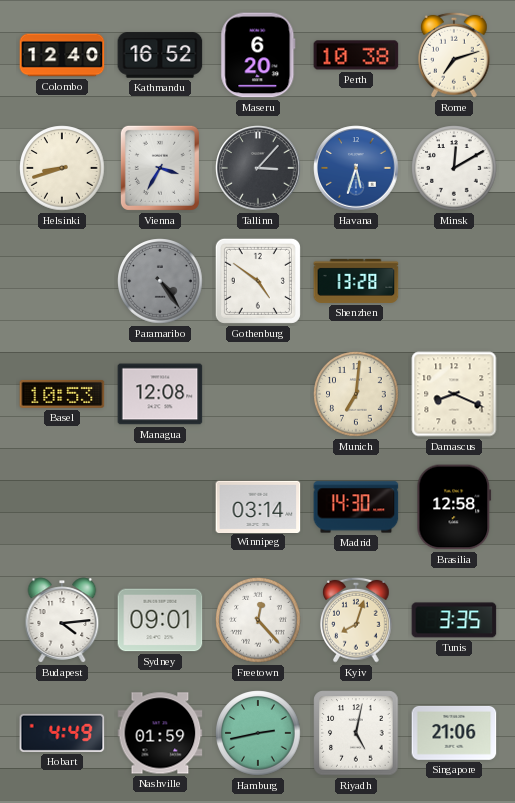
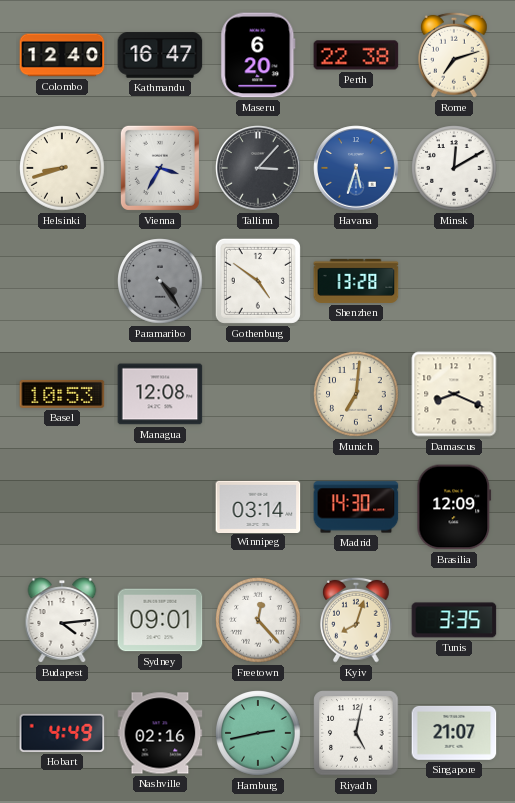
Kathmandu: 16:52 -> 16:47
Perth: 10:38 -> 22:38
Brasilia: 12:58 -> 12:09
Nashville: 01:59 -> 02:16
Singapore: 21:06 -> 21:07
